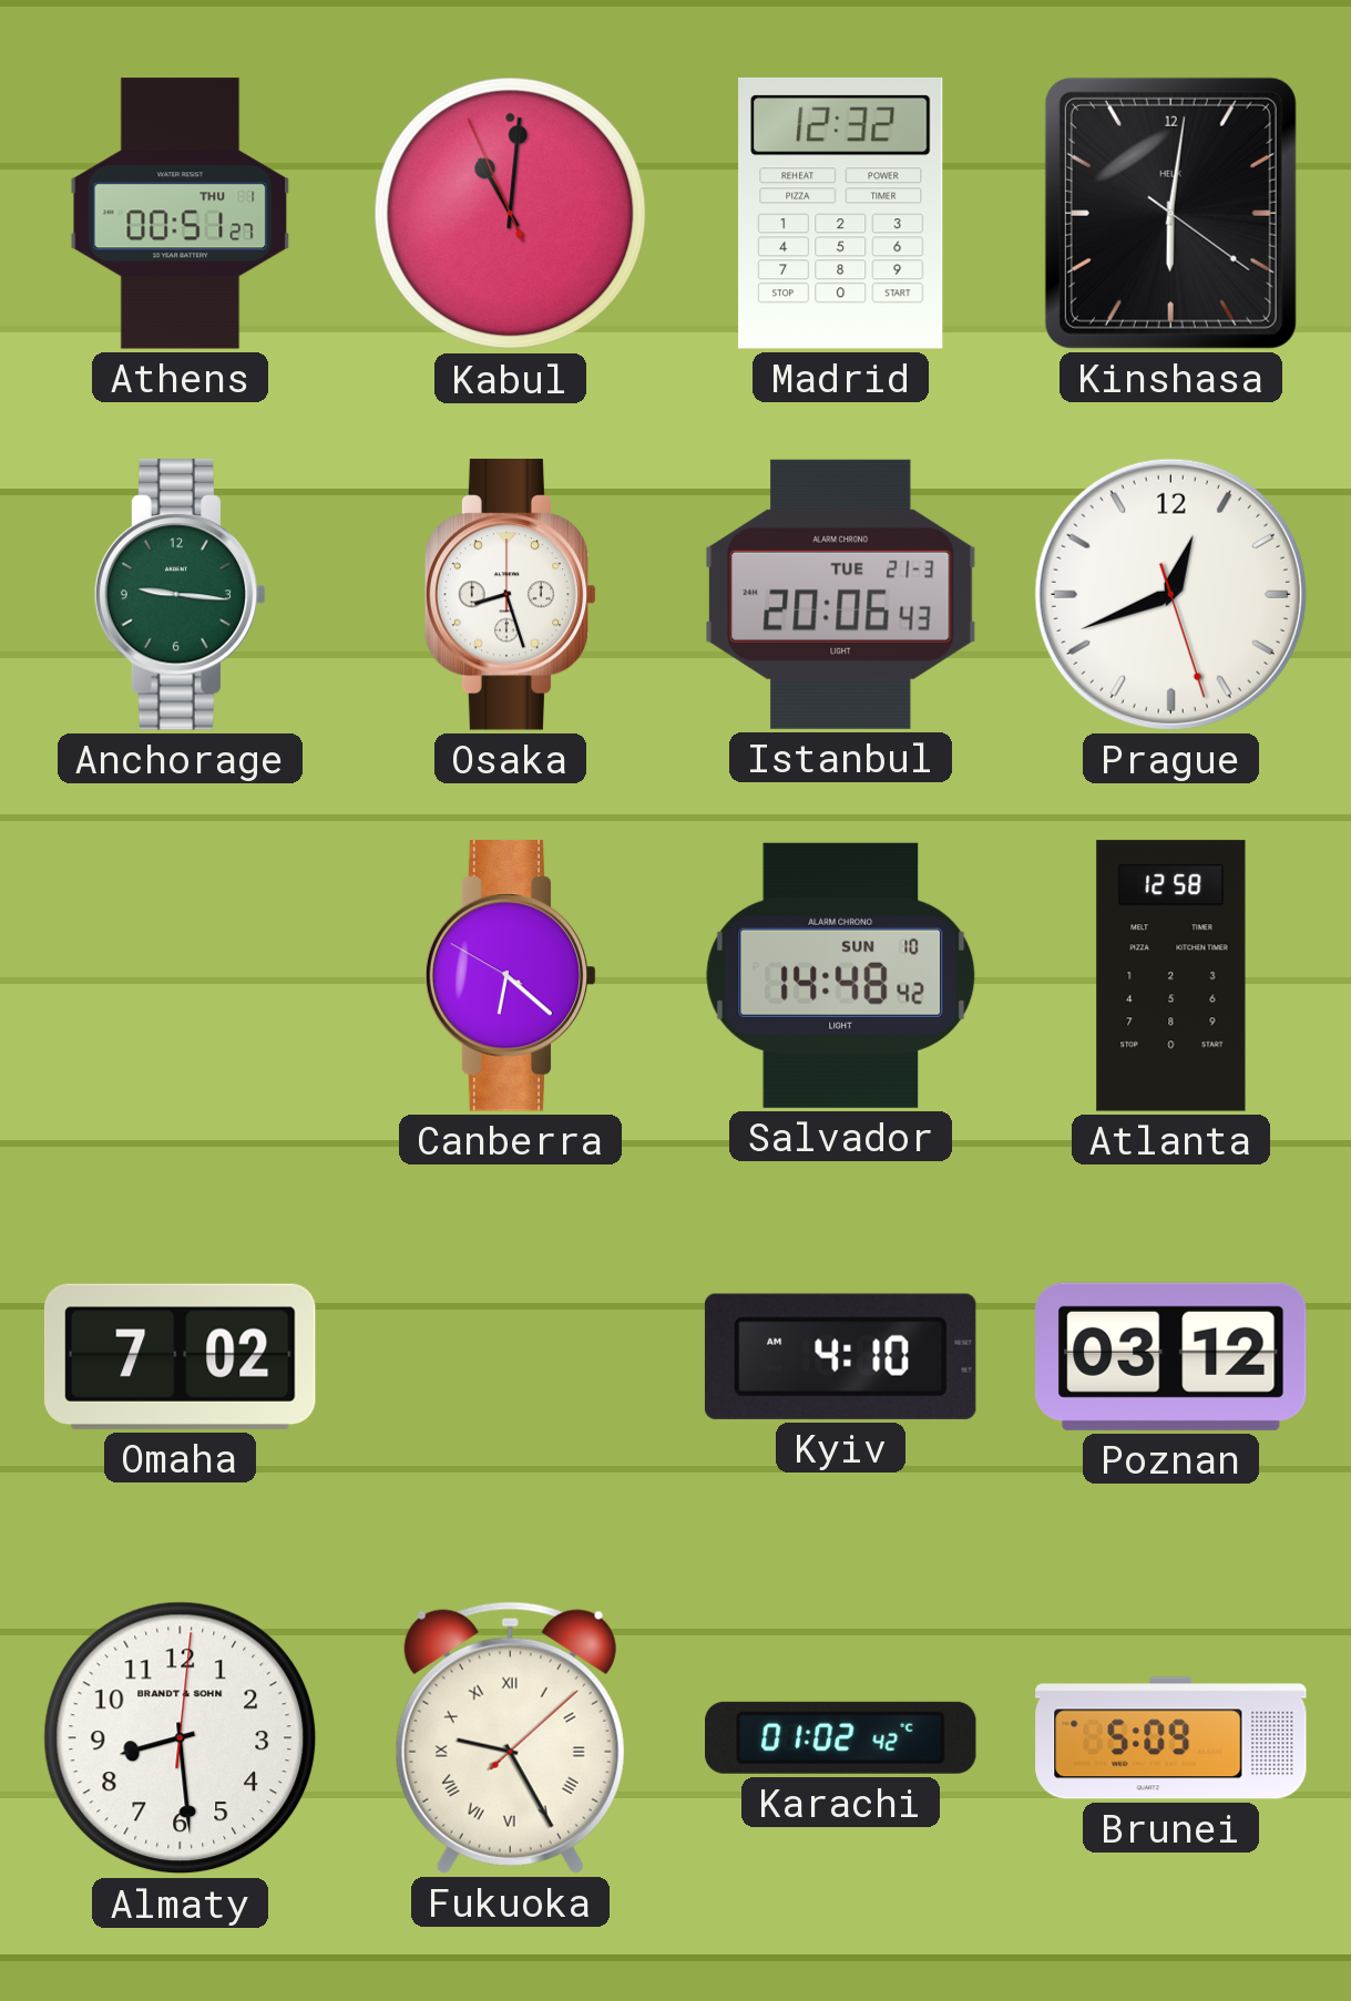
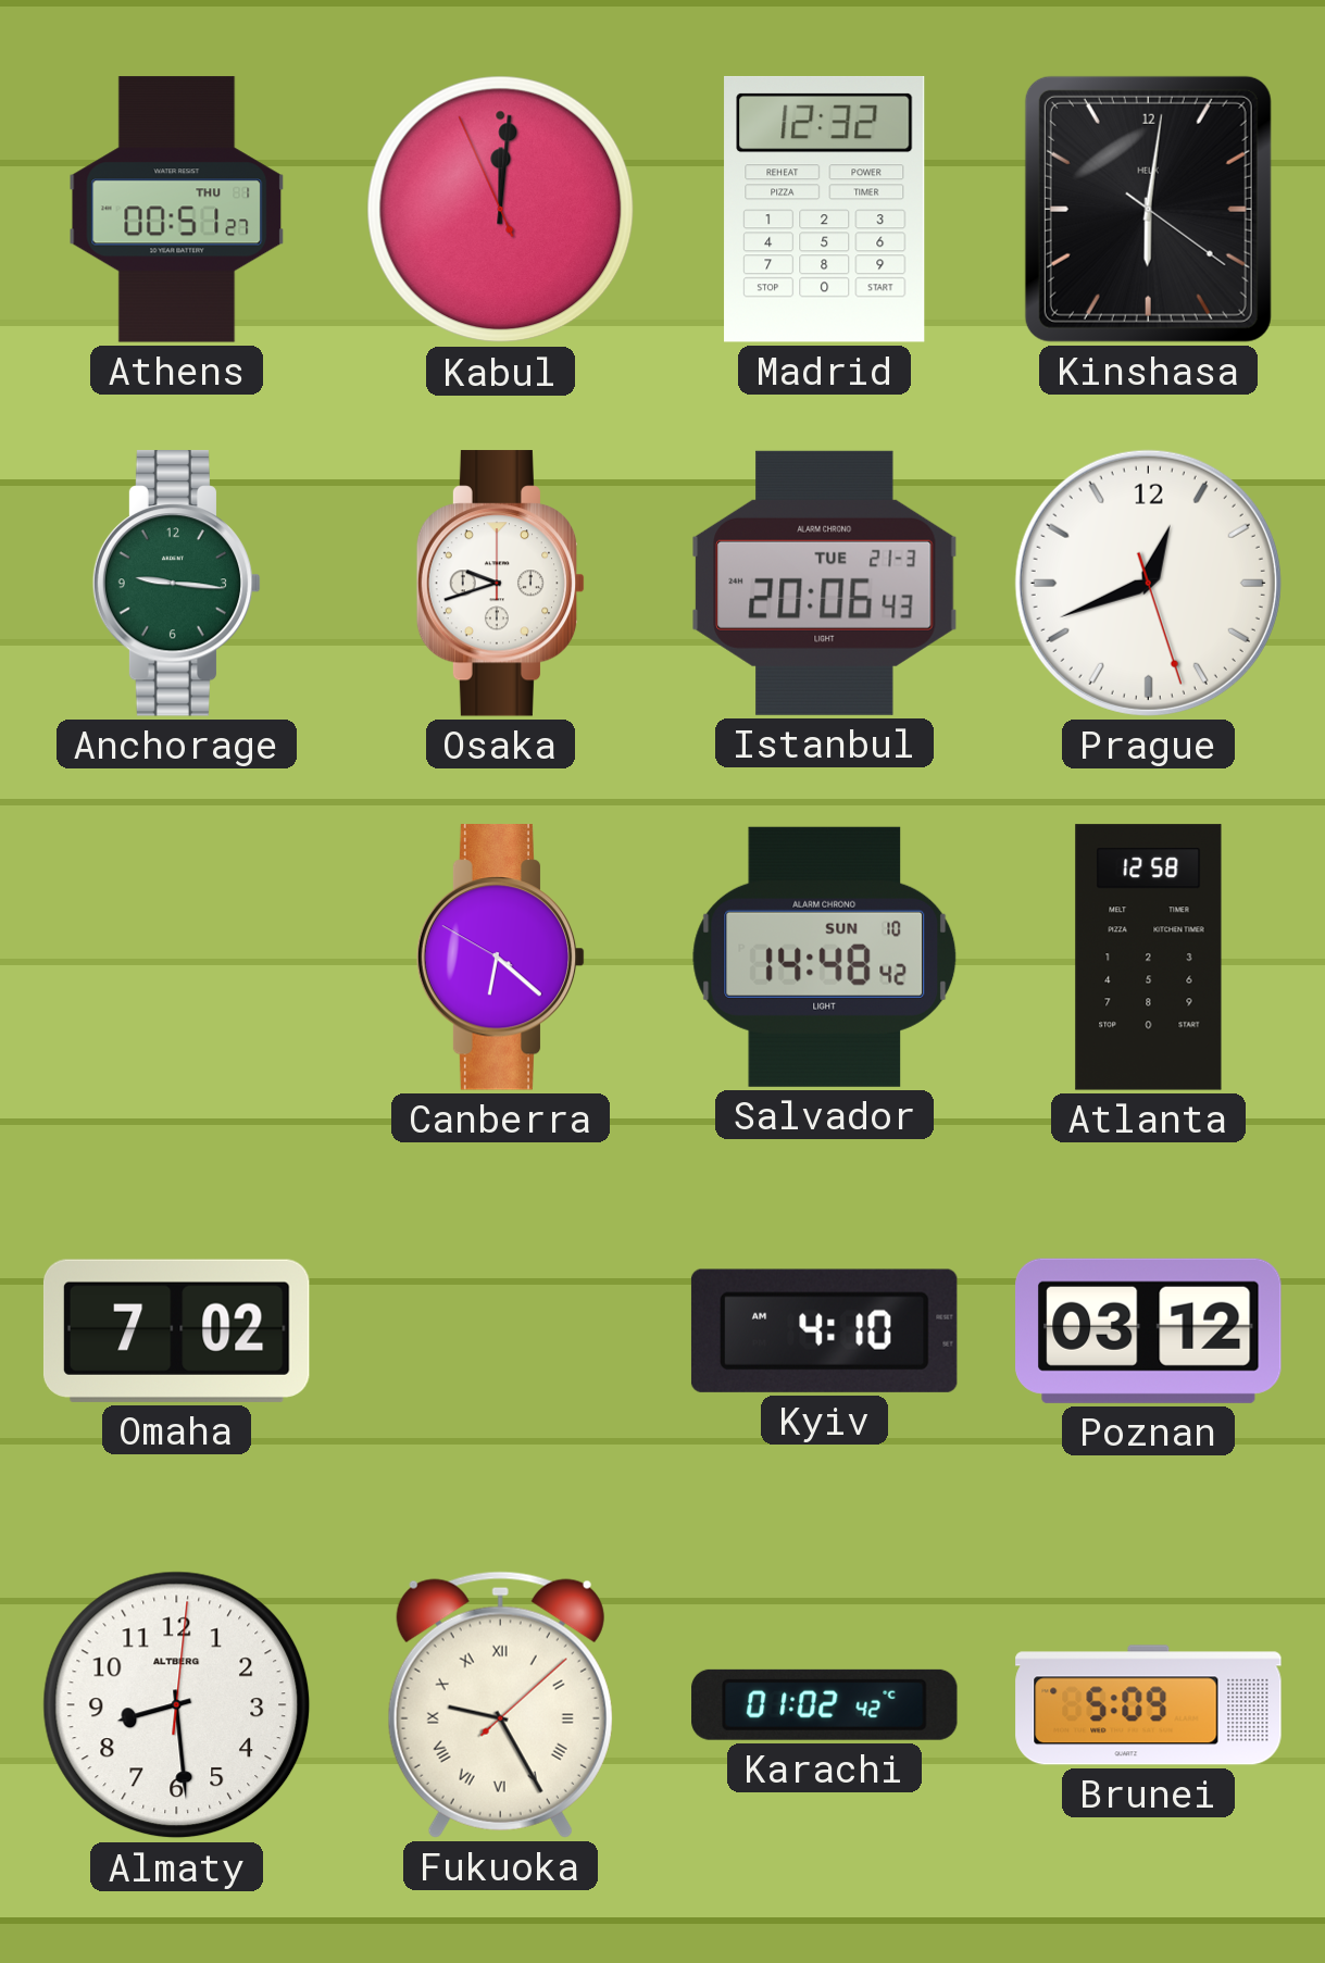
Kabul: 11:00 -> 12:00
Osaka: 8:27 -> 9:42
Almaty brand: BRANDT & SOHN -> ALTBERG
